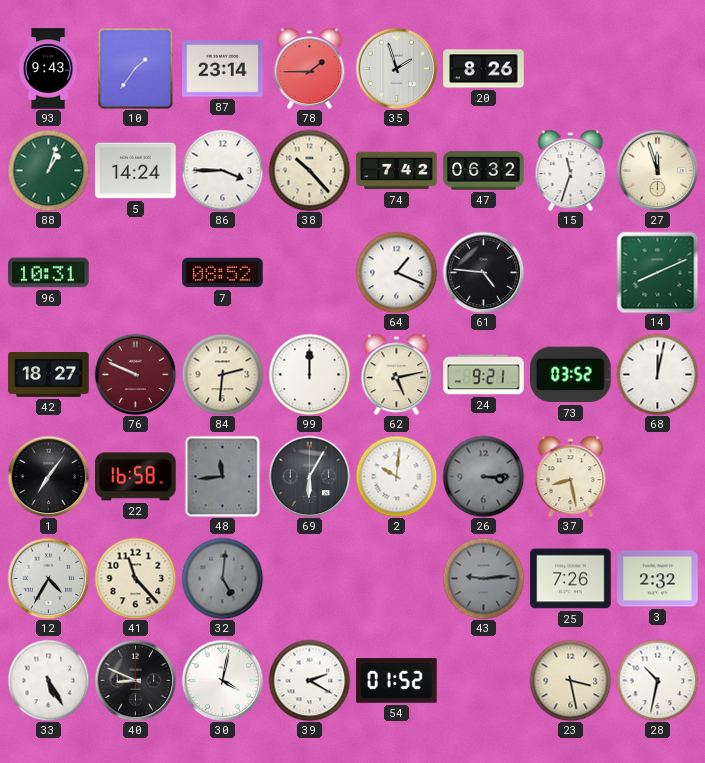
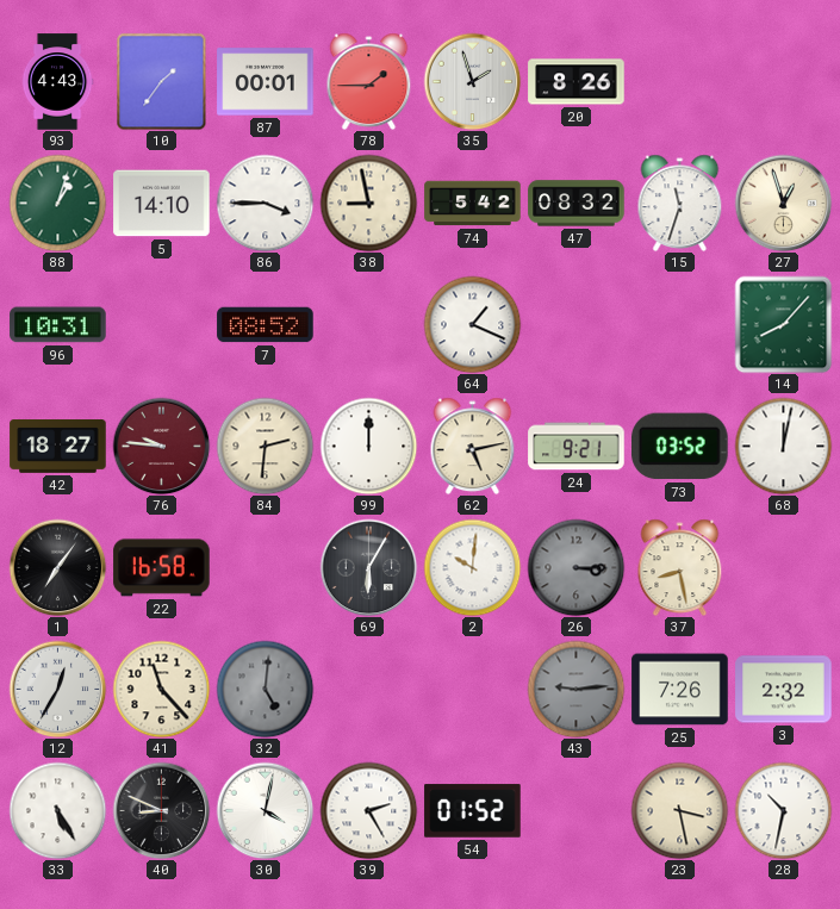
93: 9:43 -> 4:43
87: 23:14 -> 00:01
5: 14:24 -> 14:10
38: 10:23 -> 8:58
74: 7:42 -> 5:42
47: 06:32 -> 08:32
27: 11:57 -> 12:57
61: 4:46 -> none
14: 8:11 -> 8:07
76: 9:49 -> 9:46
48: 11:44 -> none
12: 4:35 -> 12:35
39: 2:20 -> 2:25
